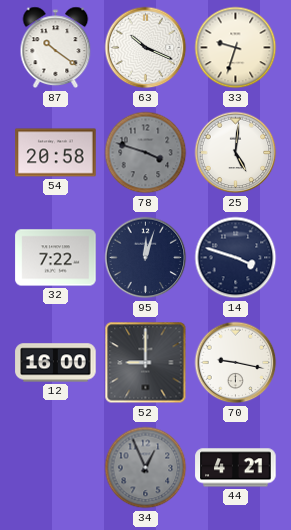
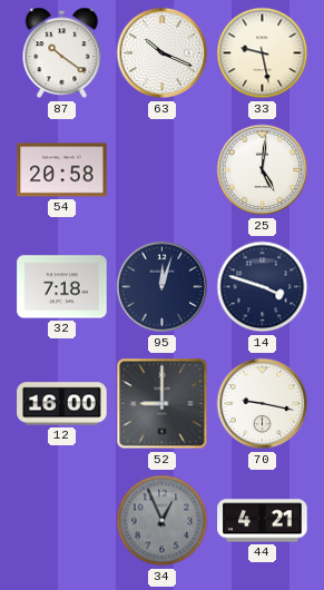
33: 9:33 -> 9:28
78: 3:48 -> none
32: 7:22 -> 7:18
